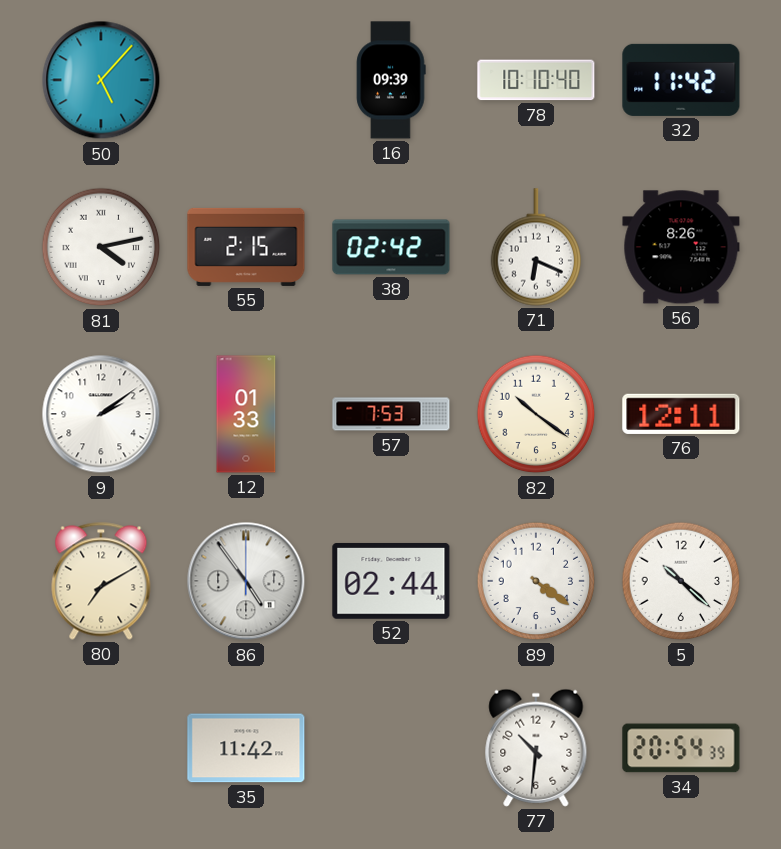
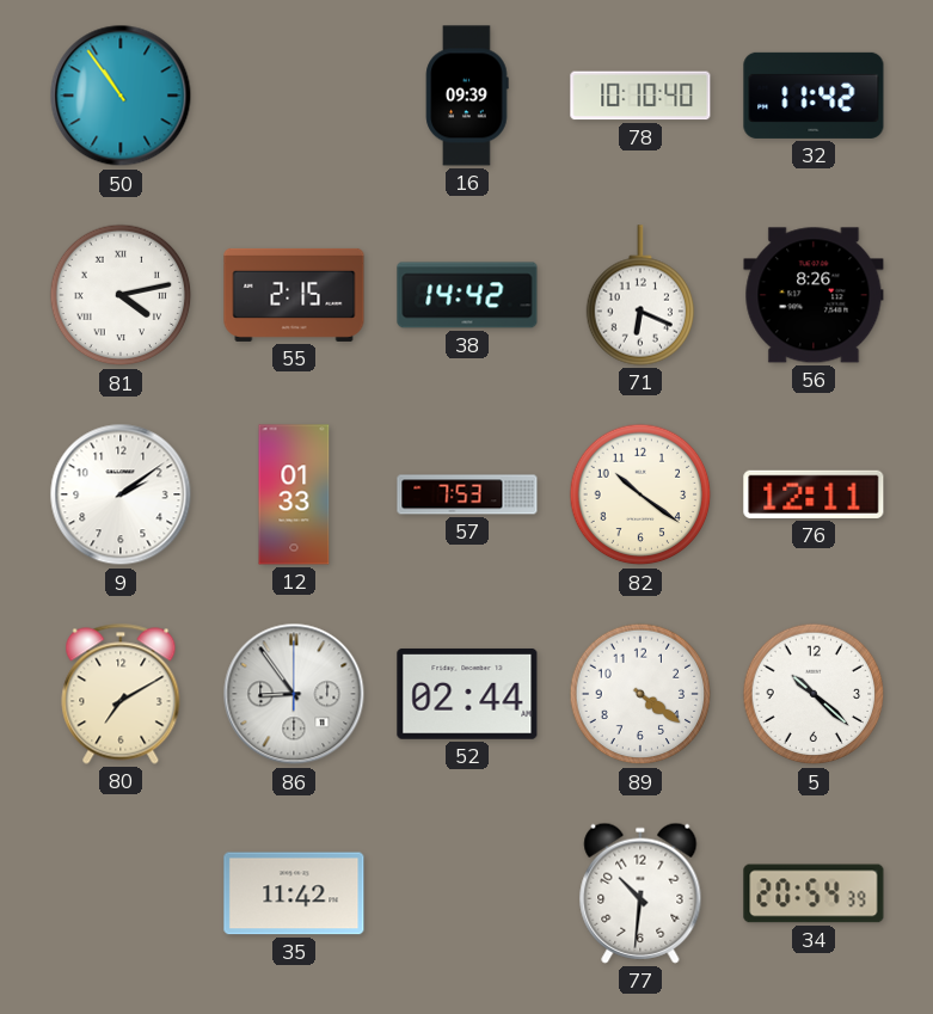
50: 5:07 -> 10:54
38: 02:42 -> 14:42
86: 4:54 -> 8:54
